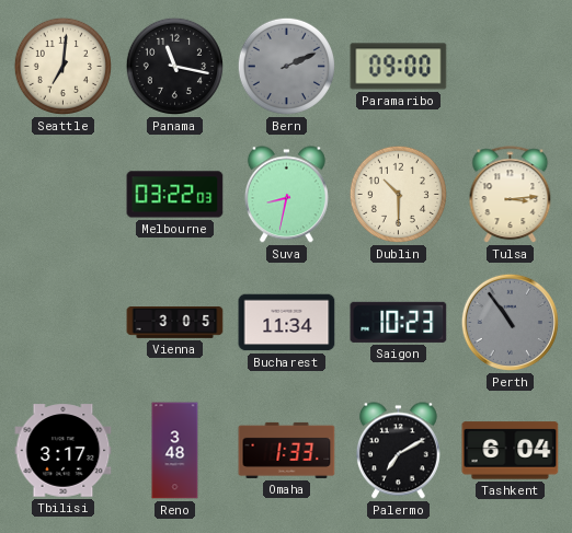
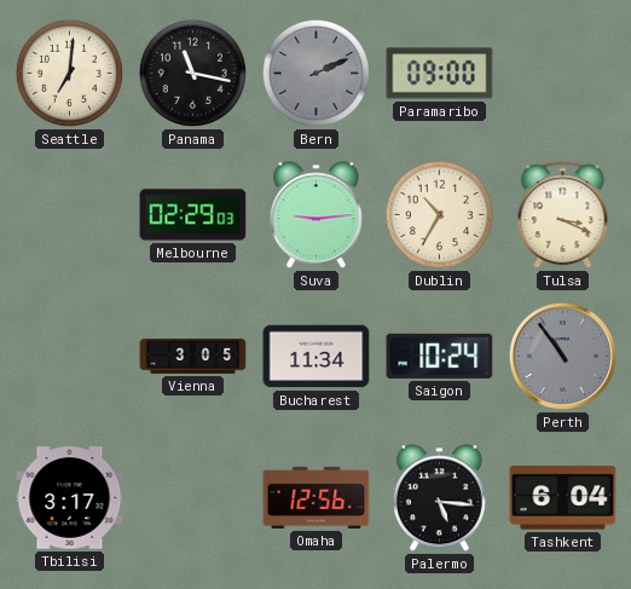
Melbourne: 03:22 -> 02:29
Suva: 8:32 -> 9:14
Dublin: 10:30 -> 10:35
Tulsa: 3:14 -> 3:19
Saigon: 10:23 -> 10:24
Reno: 3:48 -> none
Omaha: 1:33 -> 12:56
Palermo: 7:10 -> 5:16
